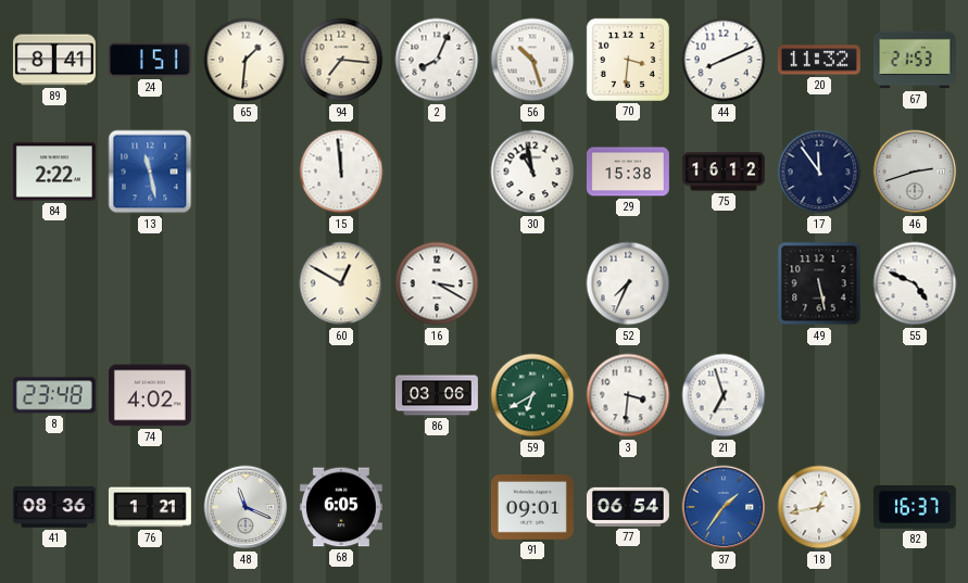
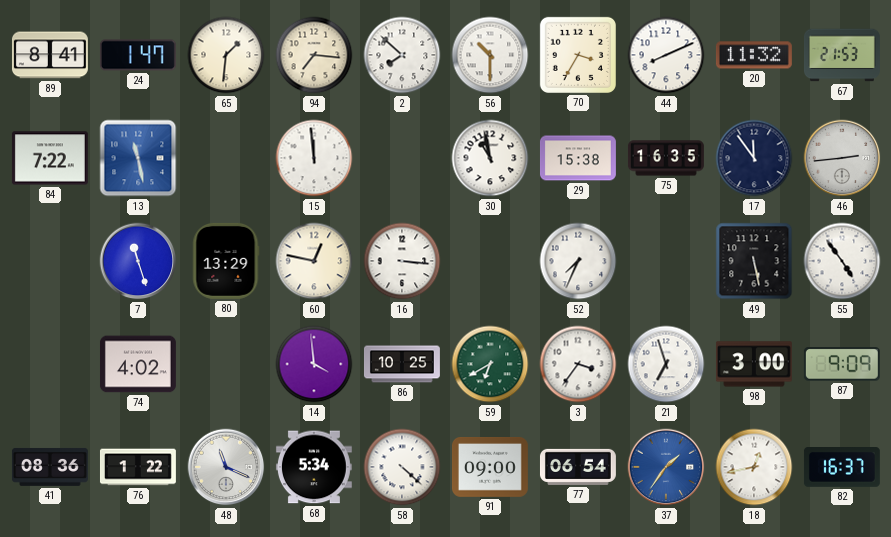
24: 1:51 -> 1:47
2: 8:04 -> 7:52
56: 10:27 -> 10:30
70: 3:31 -> 3:35
84: 2:22 -> 7:22
75: 16:12 -> 16:35
46: 2:42 -> 2:44
7: none -> 11:27
80: none -> 13:29
60: 12:50 -> 12:47
16: 3:20 -> 3:16
55: 4:49 -> 4:54
8: 23:48 -> none
14: none -> 3:59
86: 03:06 -> 10:25
3: 3:31 -> 3:36
98: none -> 3:00
87: none -> 9:09
76: 1:21 -> 1:22
68: 6:05 -> 5:34
58: none -> 4:22
91: 09:01 -> 09:00
